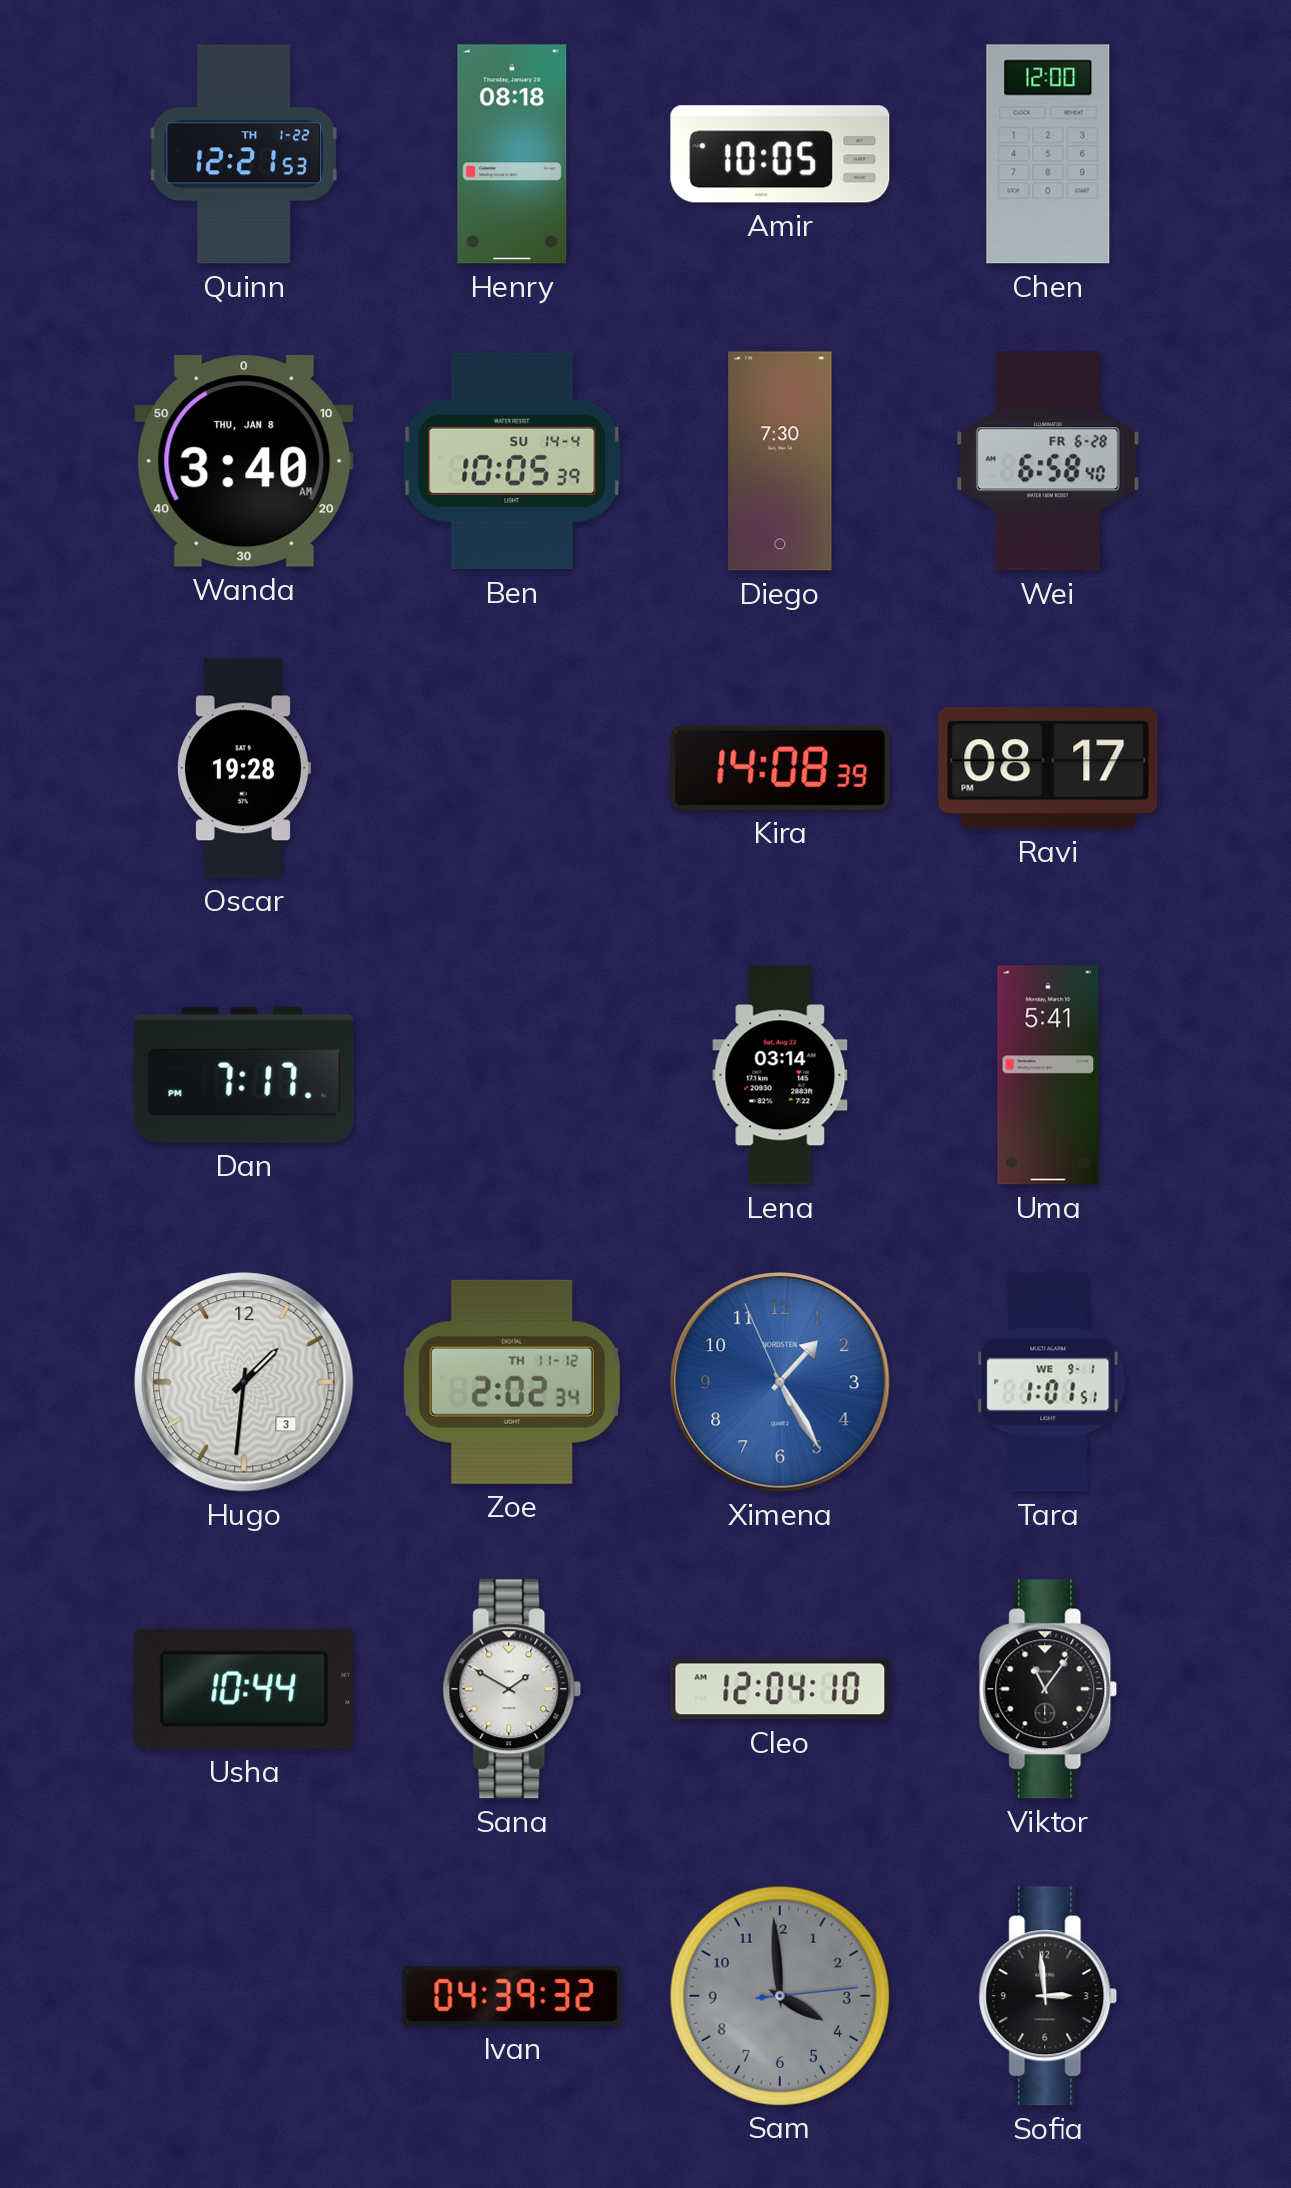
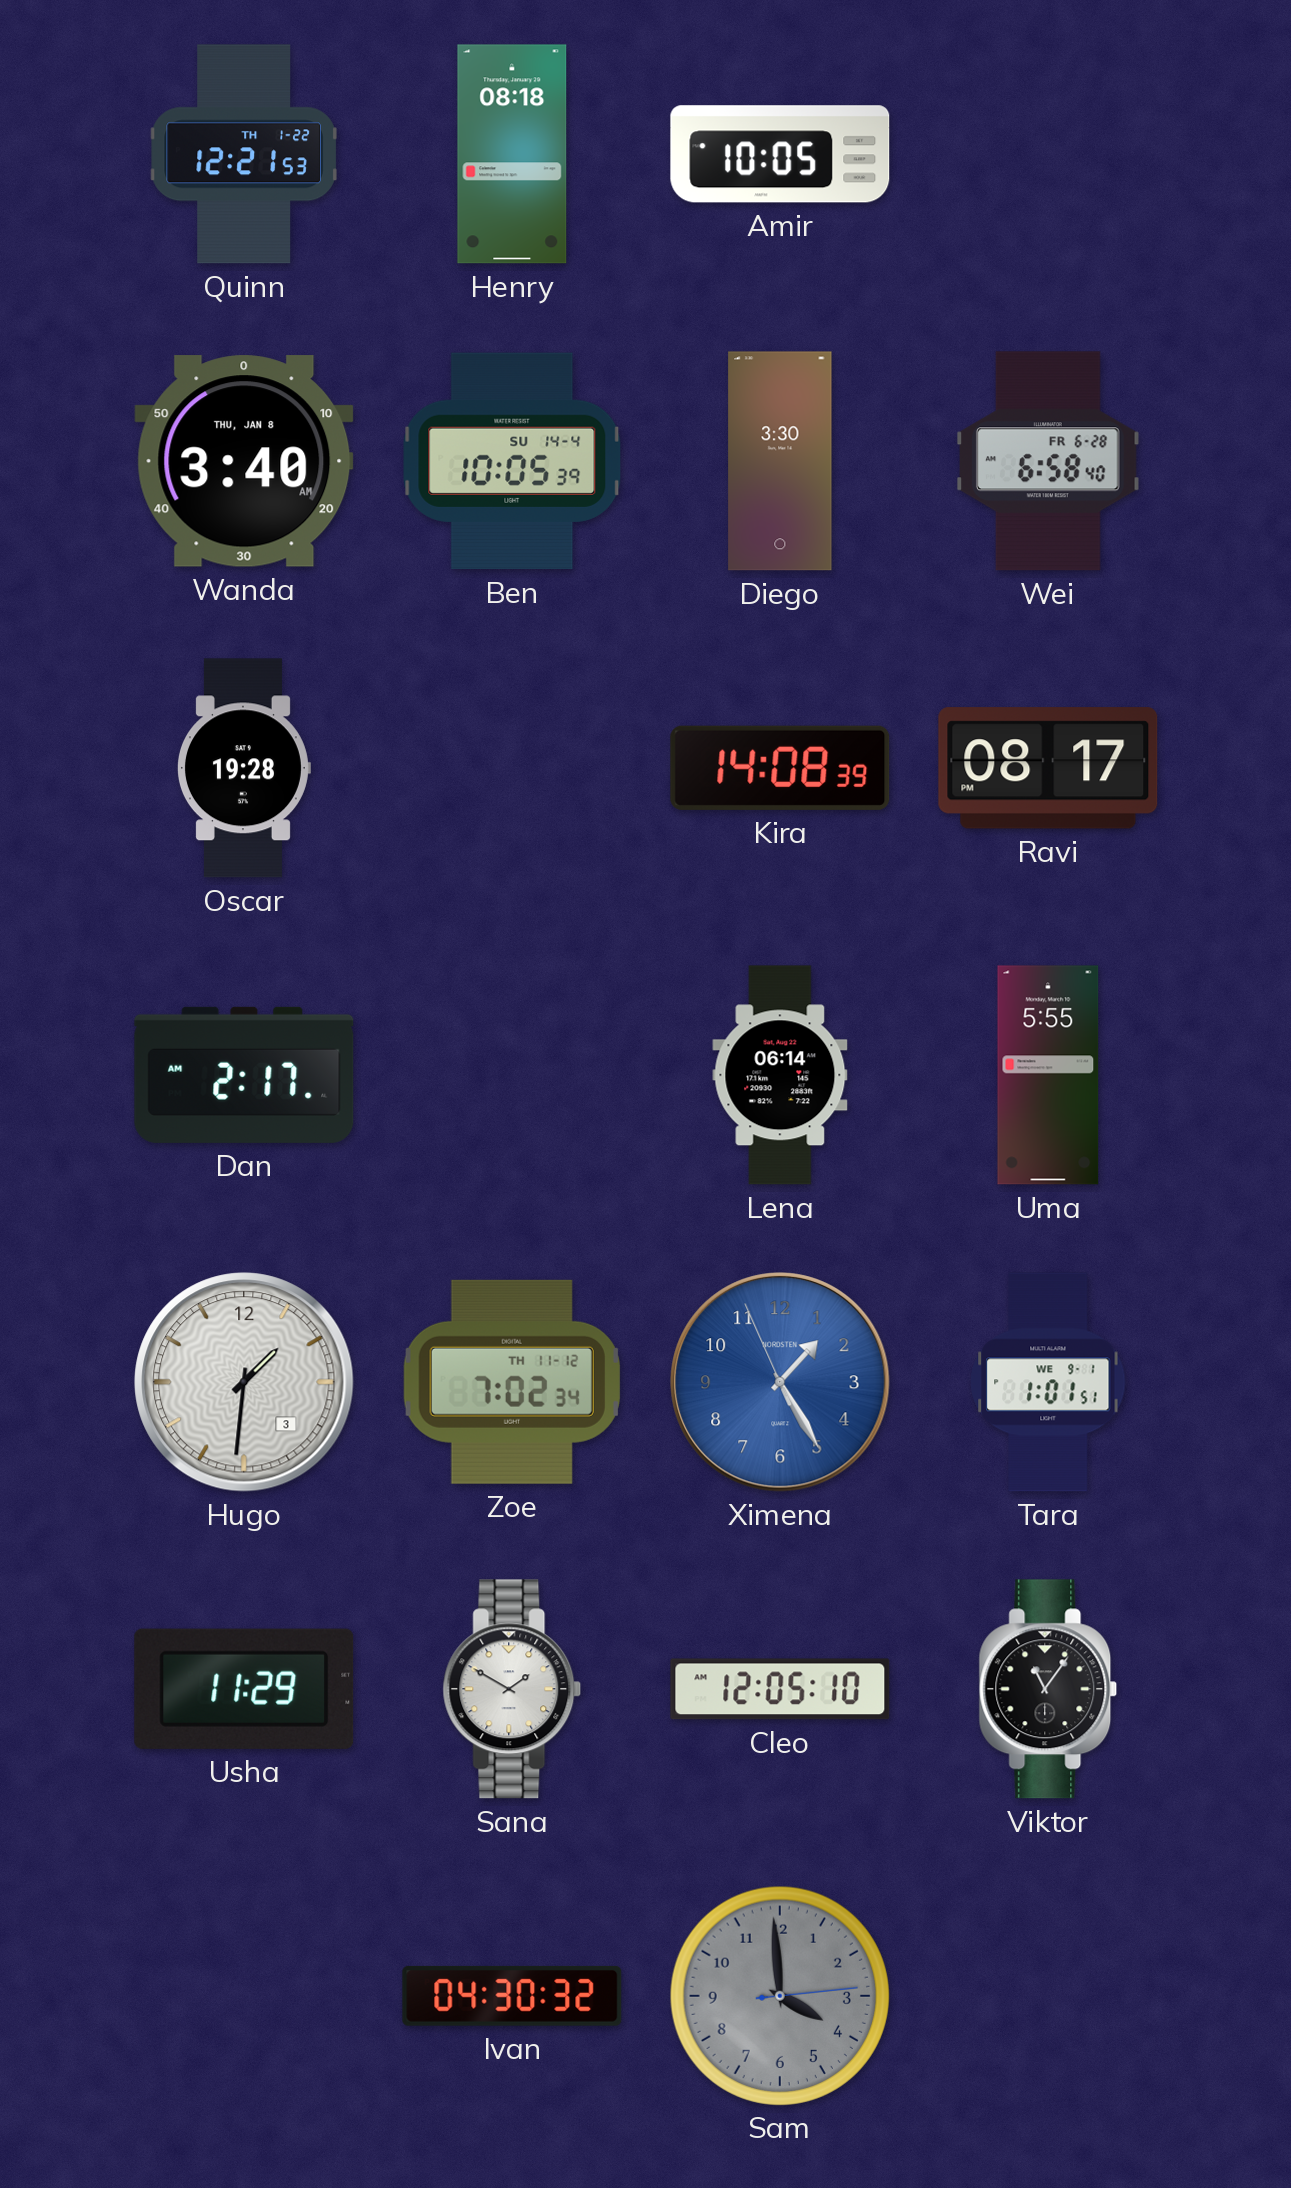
Chen: 12:00 -> none
Diego: 7:30 -> 3:30
Dan: 7:17 -> 2:17
Lena: 03:14 -> 06:14
Uma: 5:41 -> 5:55
Zoe: 2:02 -> 7:02
Usha: 10:44 -> 11:29
Cleo: 12:04 -> 12:05
Ivan: 04:39 -> 04:30
Sofia: 2:59 -> none
